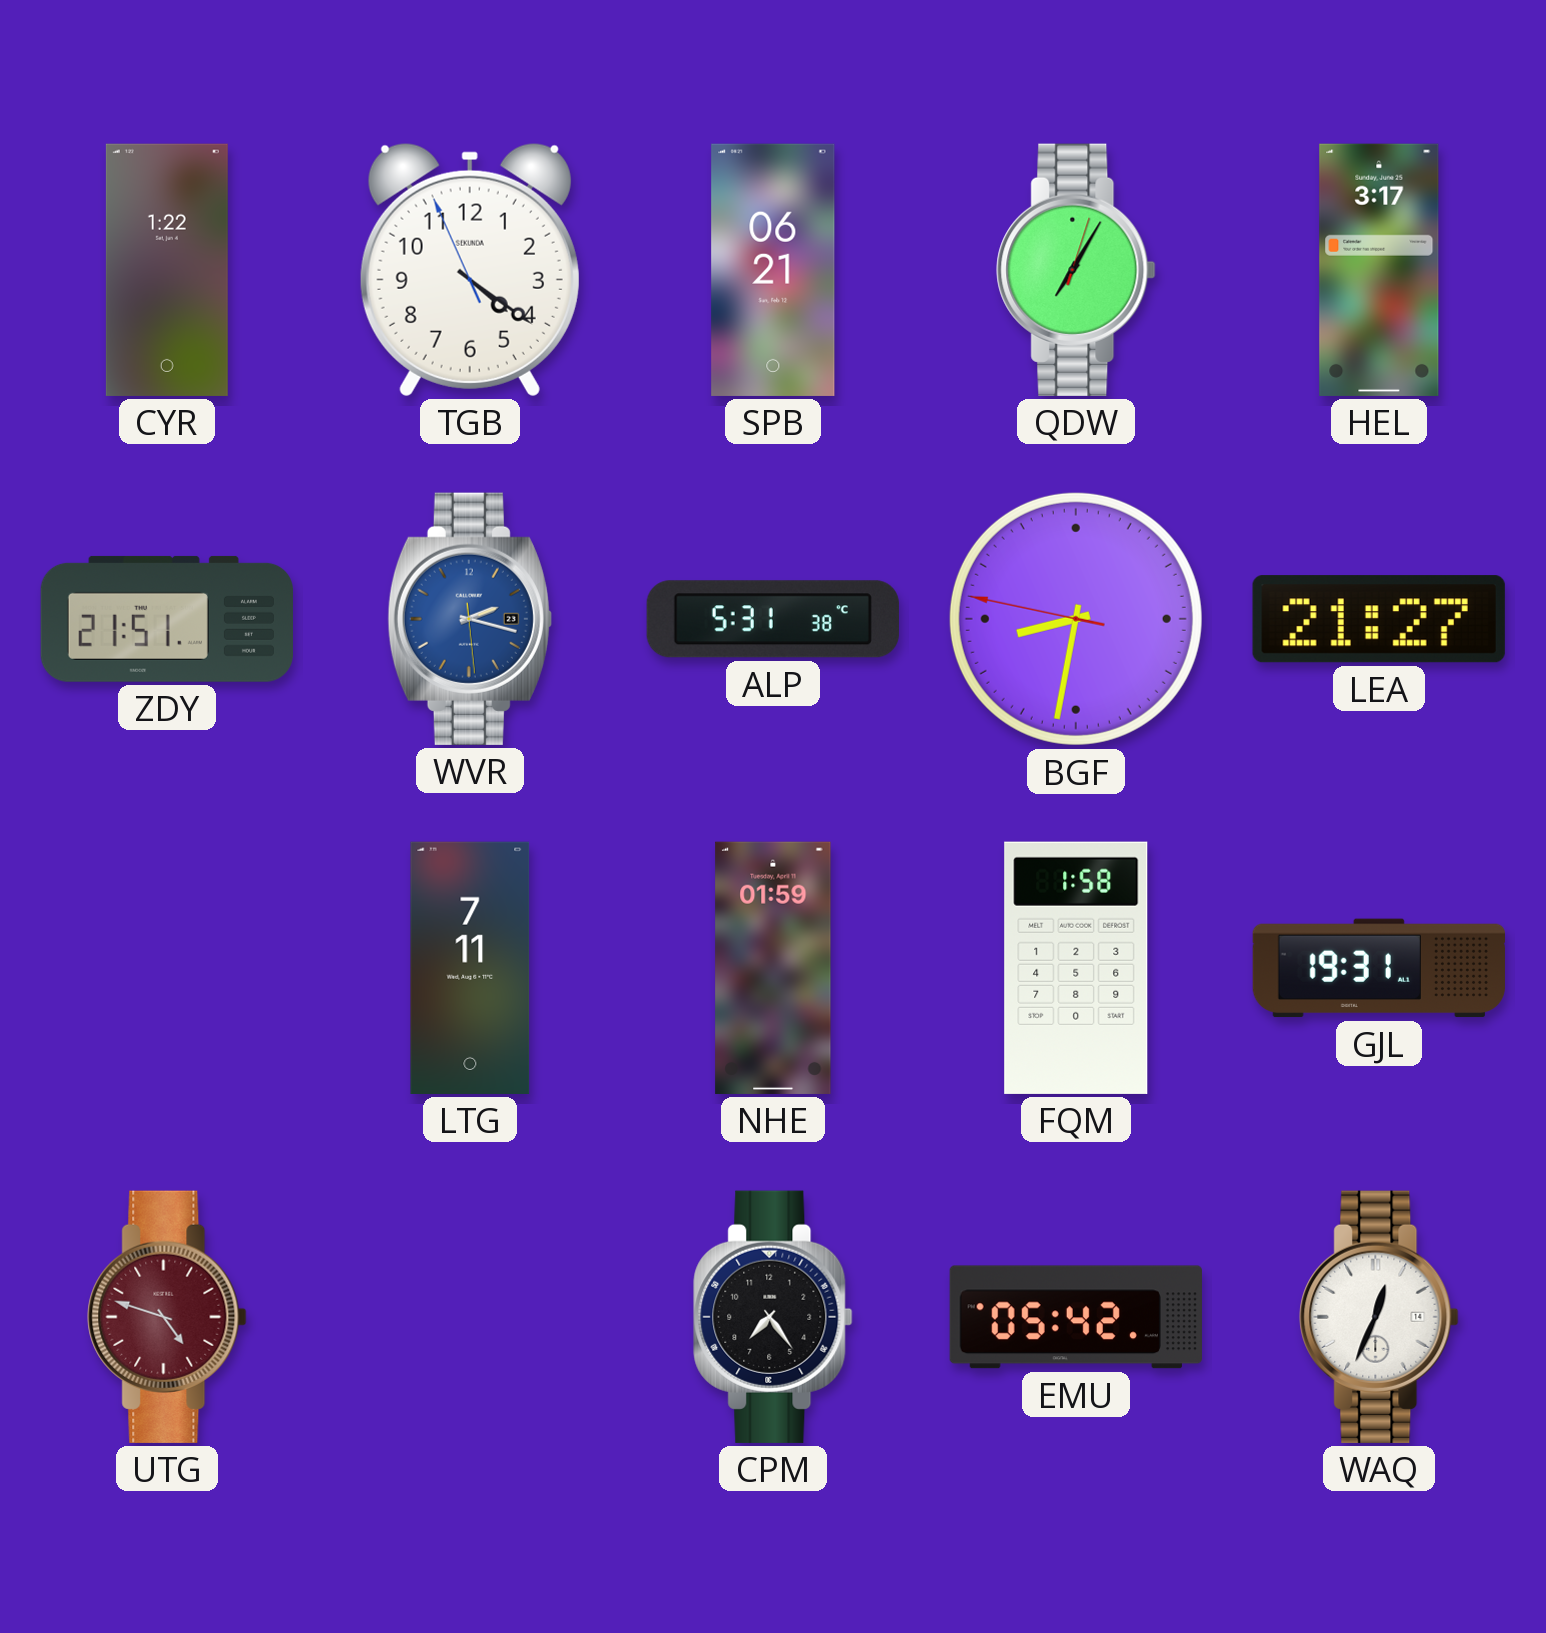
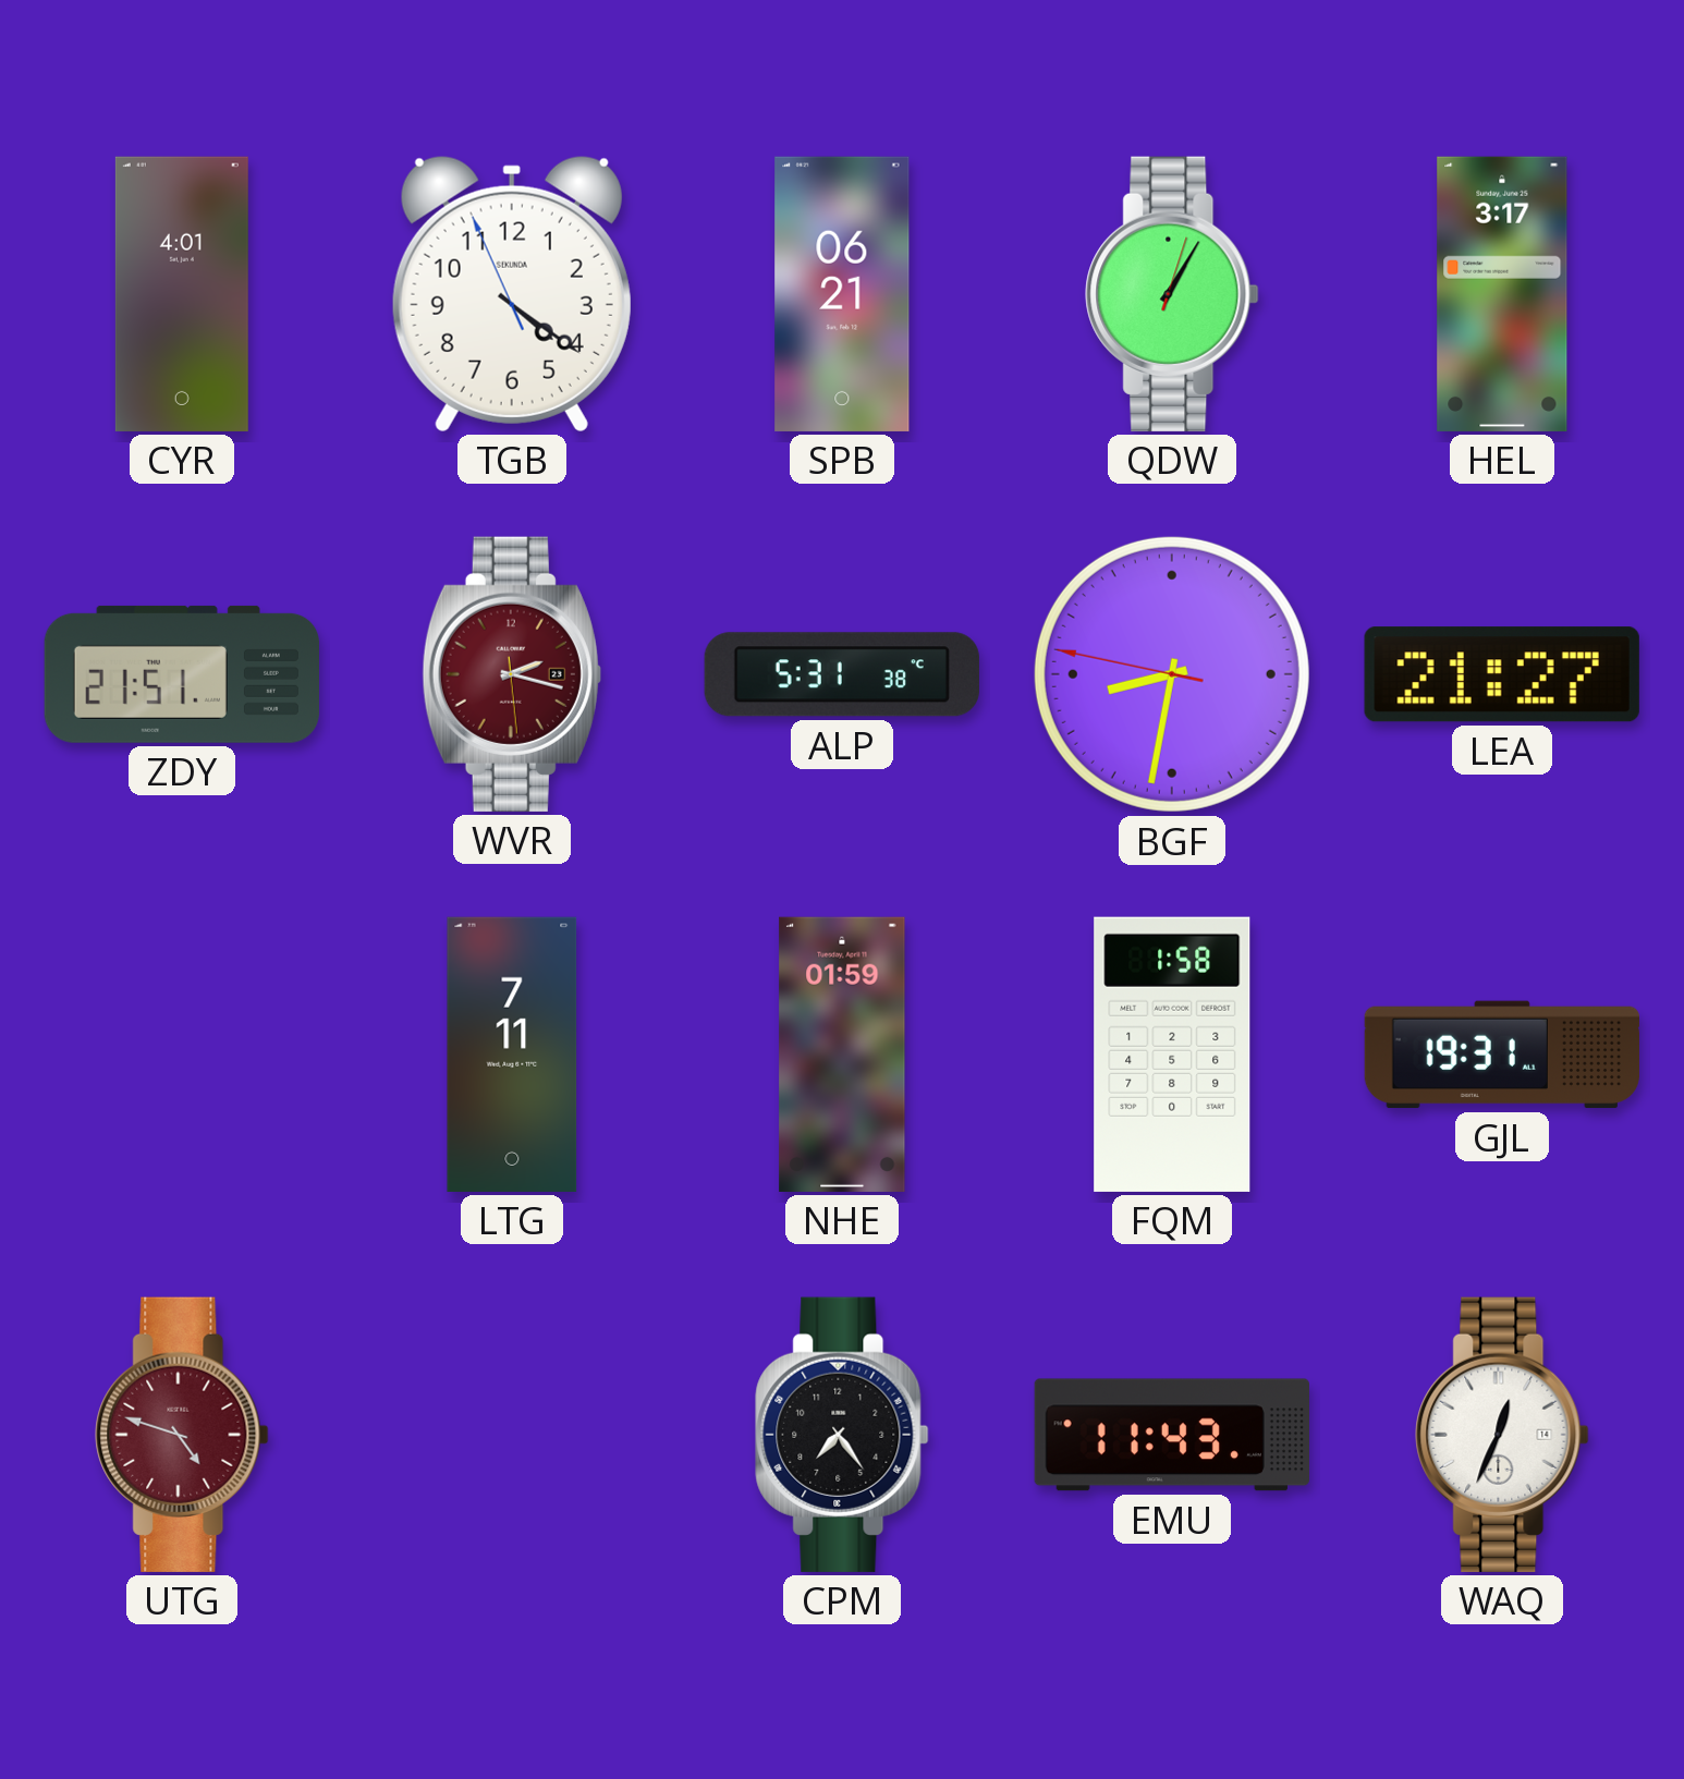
CYR: 1:22 -> 4:01
QDW: 7:05 -> 1:05
WVR dial: blue -> burgundy
EMU: 05:42 -> 11:43
